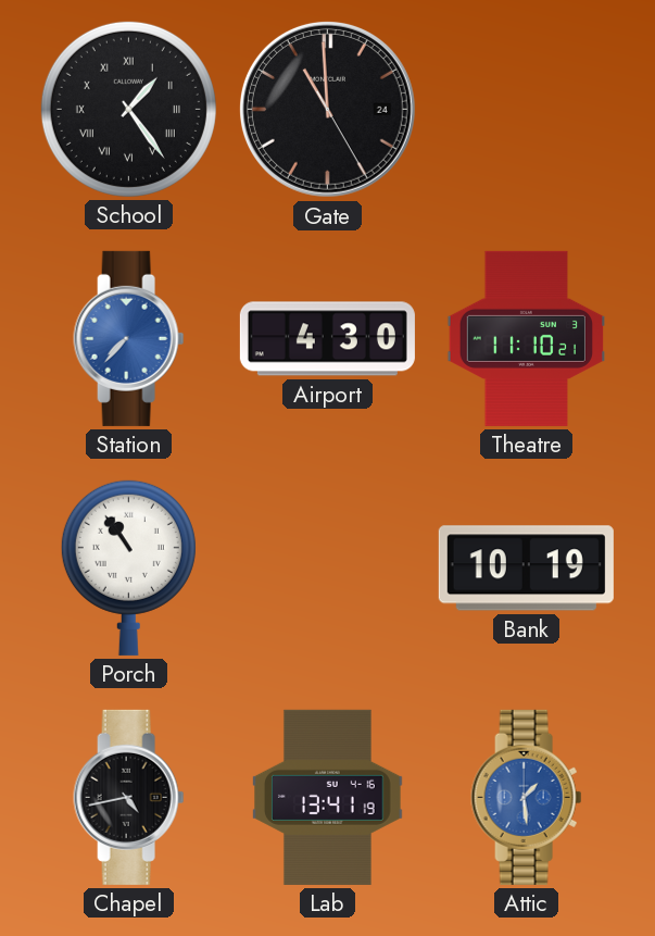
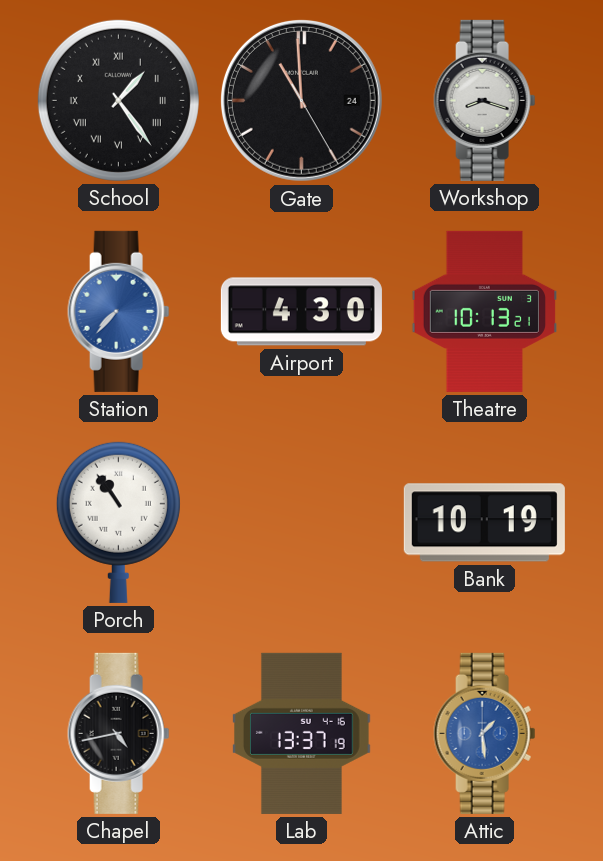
Workshop: none -> 8:18
Theatre: 11:10 -> 10:13
Lab: 13:41 -> 13:37
